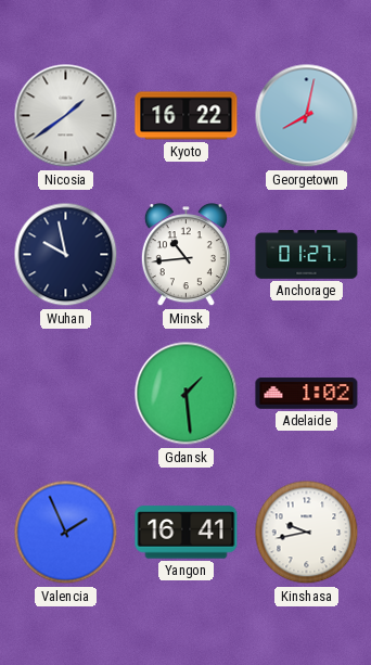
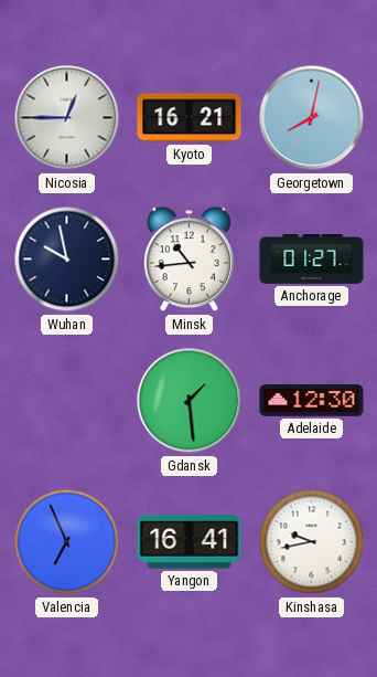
Nicosia: 1:39 -> 12:45
Kyoto: 16:22 -> 16:21
Adelaide: 1:02 -> 12:30
Valencia: 1:56 -> 6:56
